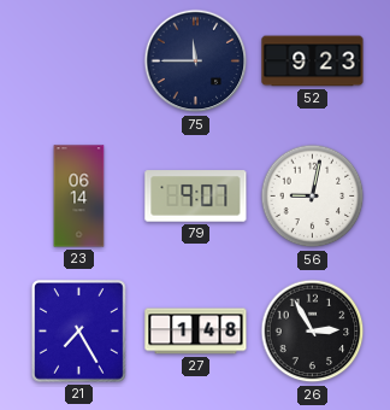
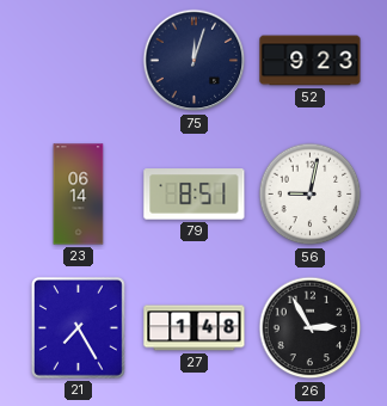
75: 11:45 -> 12:03
79: 9:07 -> 8:51
